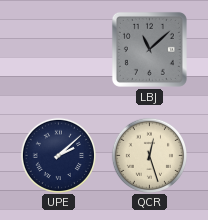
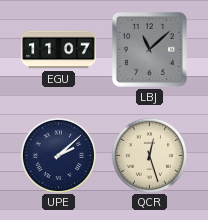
EGU: none -> 11:07
